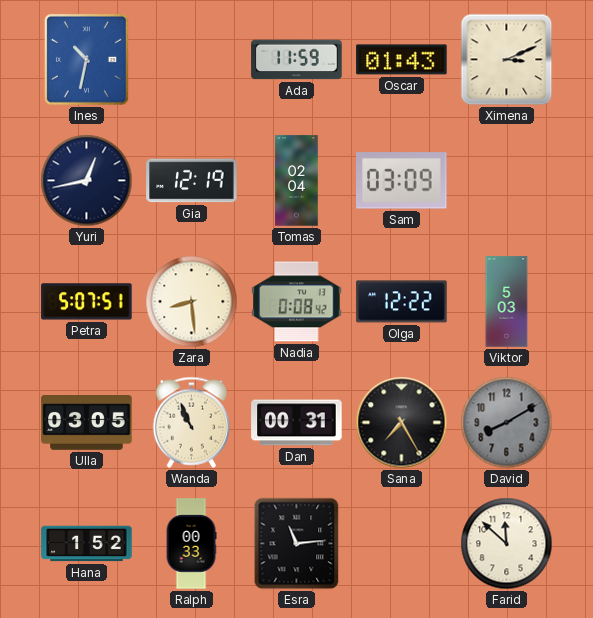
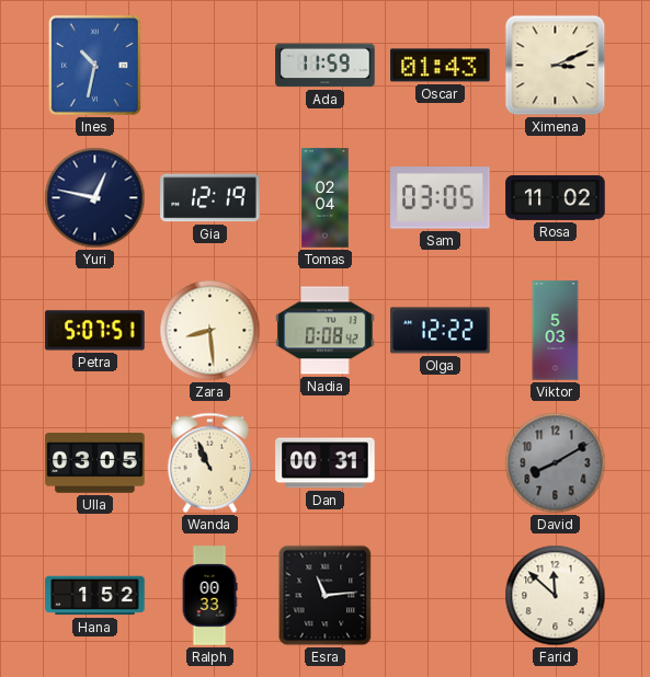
Yuri: 12:43 -> 12:47
Sam: 03:09 -> 03:05
Rosa: none -> 11:02
Sana: 7:25 -> none
